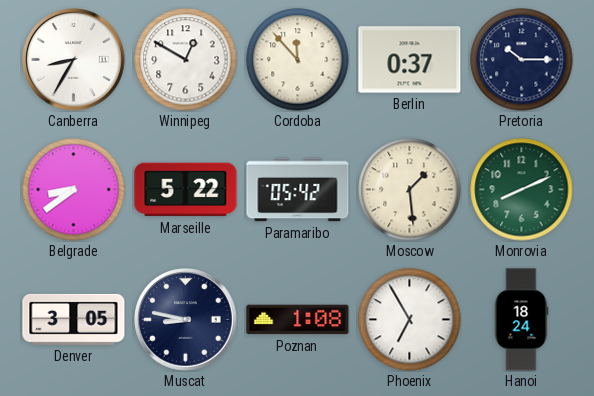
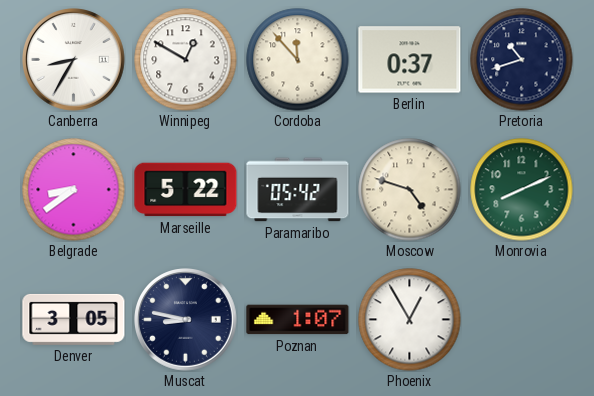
Pretoria: 10:15 -> 10:42
Moscow: 1:29 -> 4:48
Poznan: 1:08 -> 1:07
Phoenix: 6:55 -> 12:55
Hanoi: 18:24 -> none
